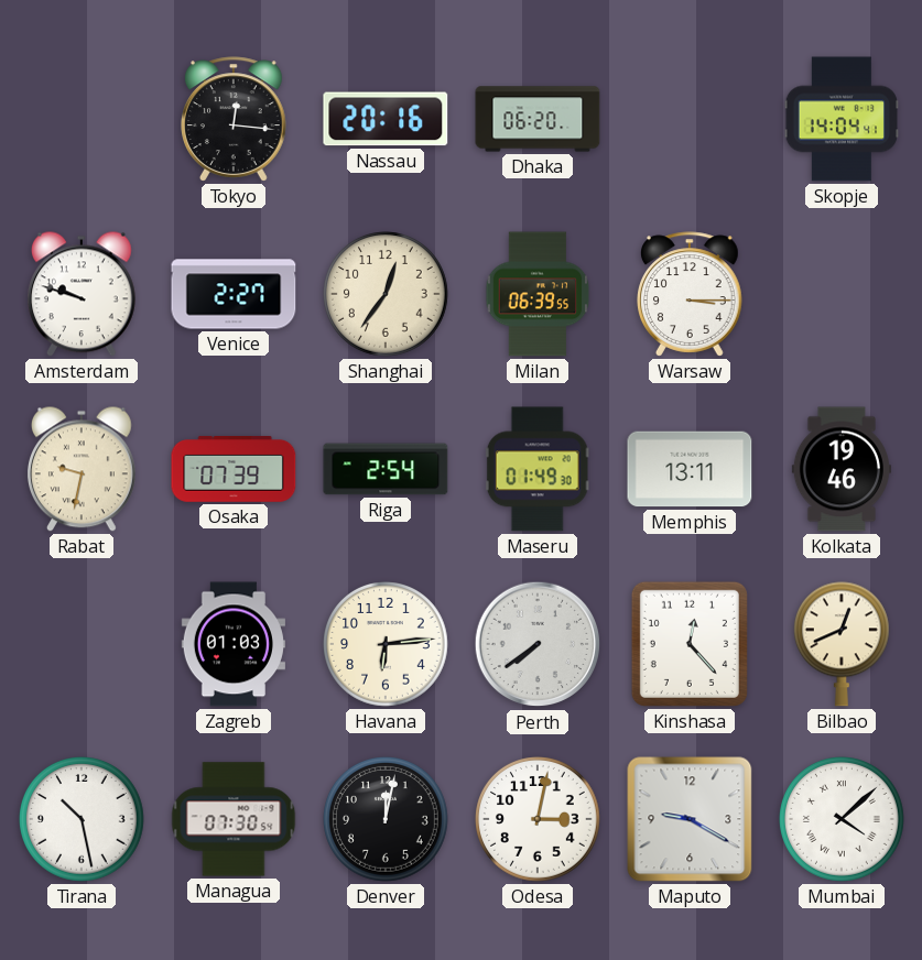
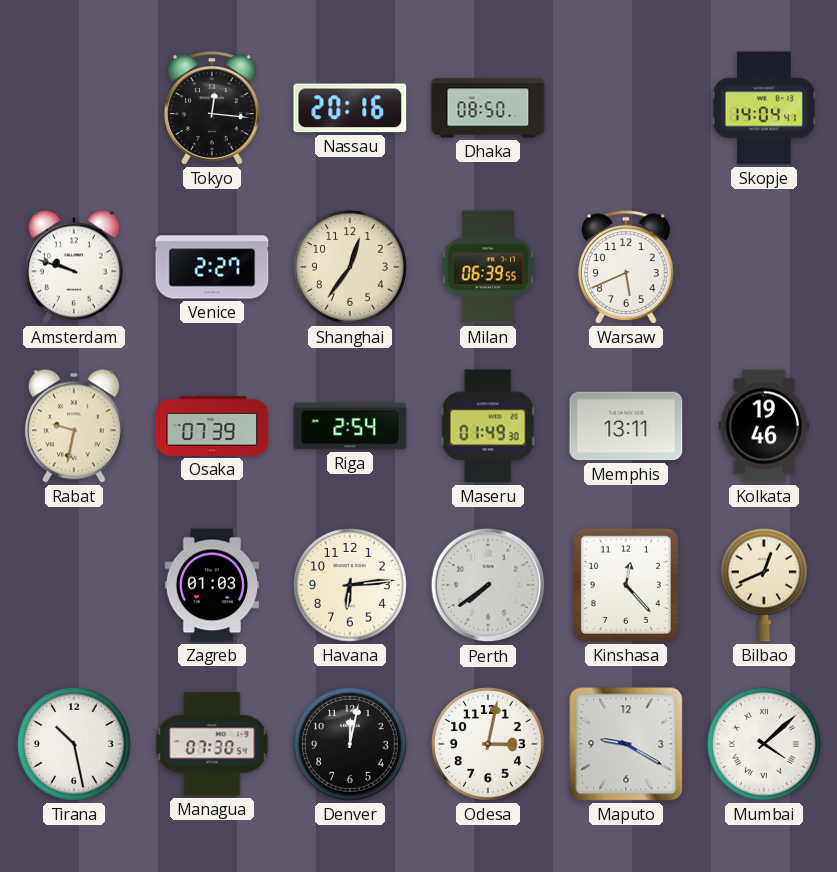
Dhaka: 06:20 -> 08:50
Warsaw: 3:15 -> 5:41
